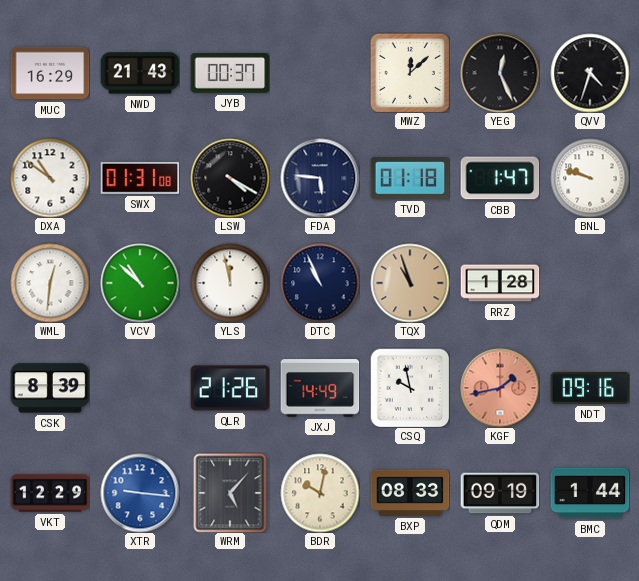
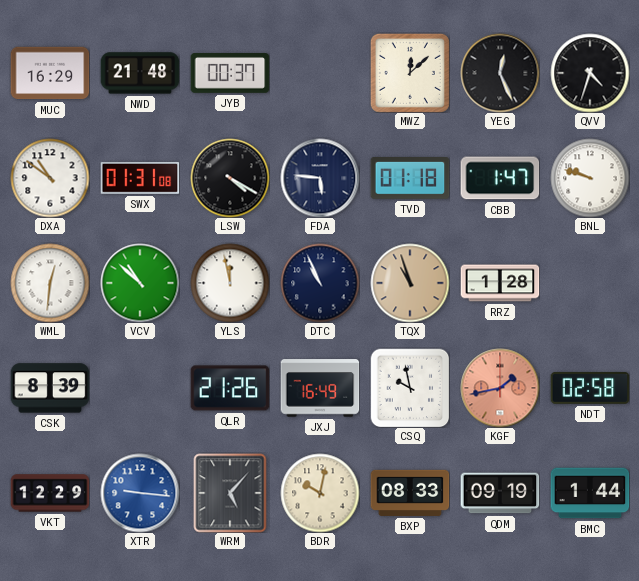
NWD: 21:43 -> 21:48
JXJ: 14:49 -> 16:49
NDT: 09:16 -> 02:58
